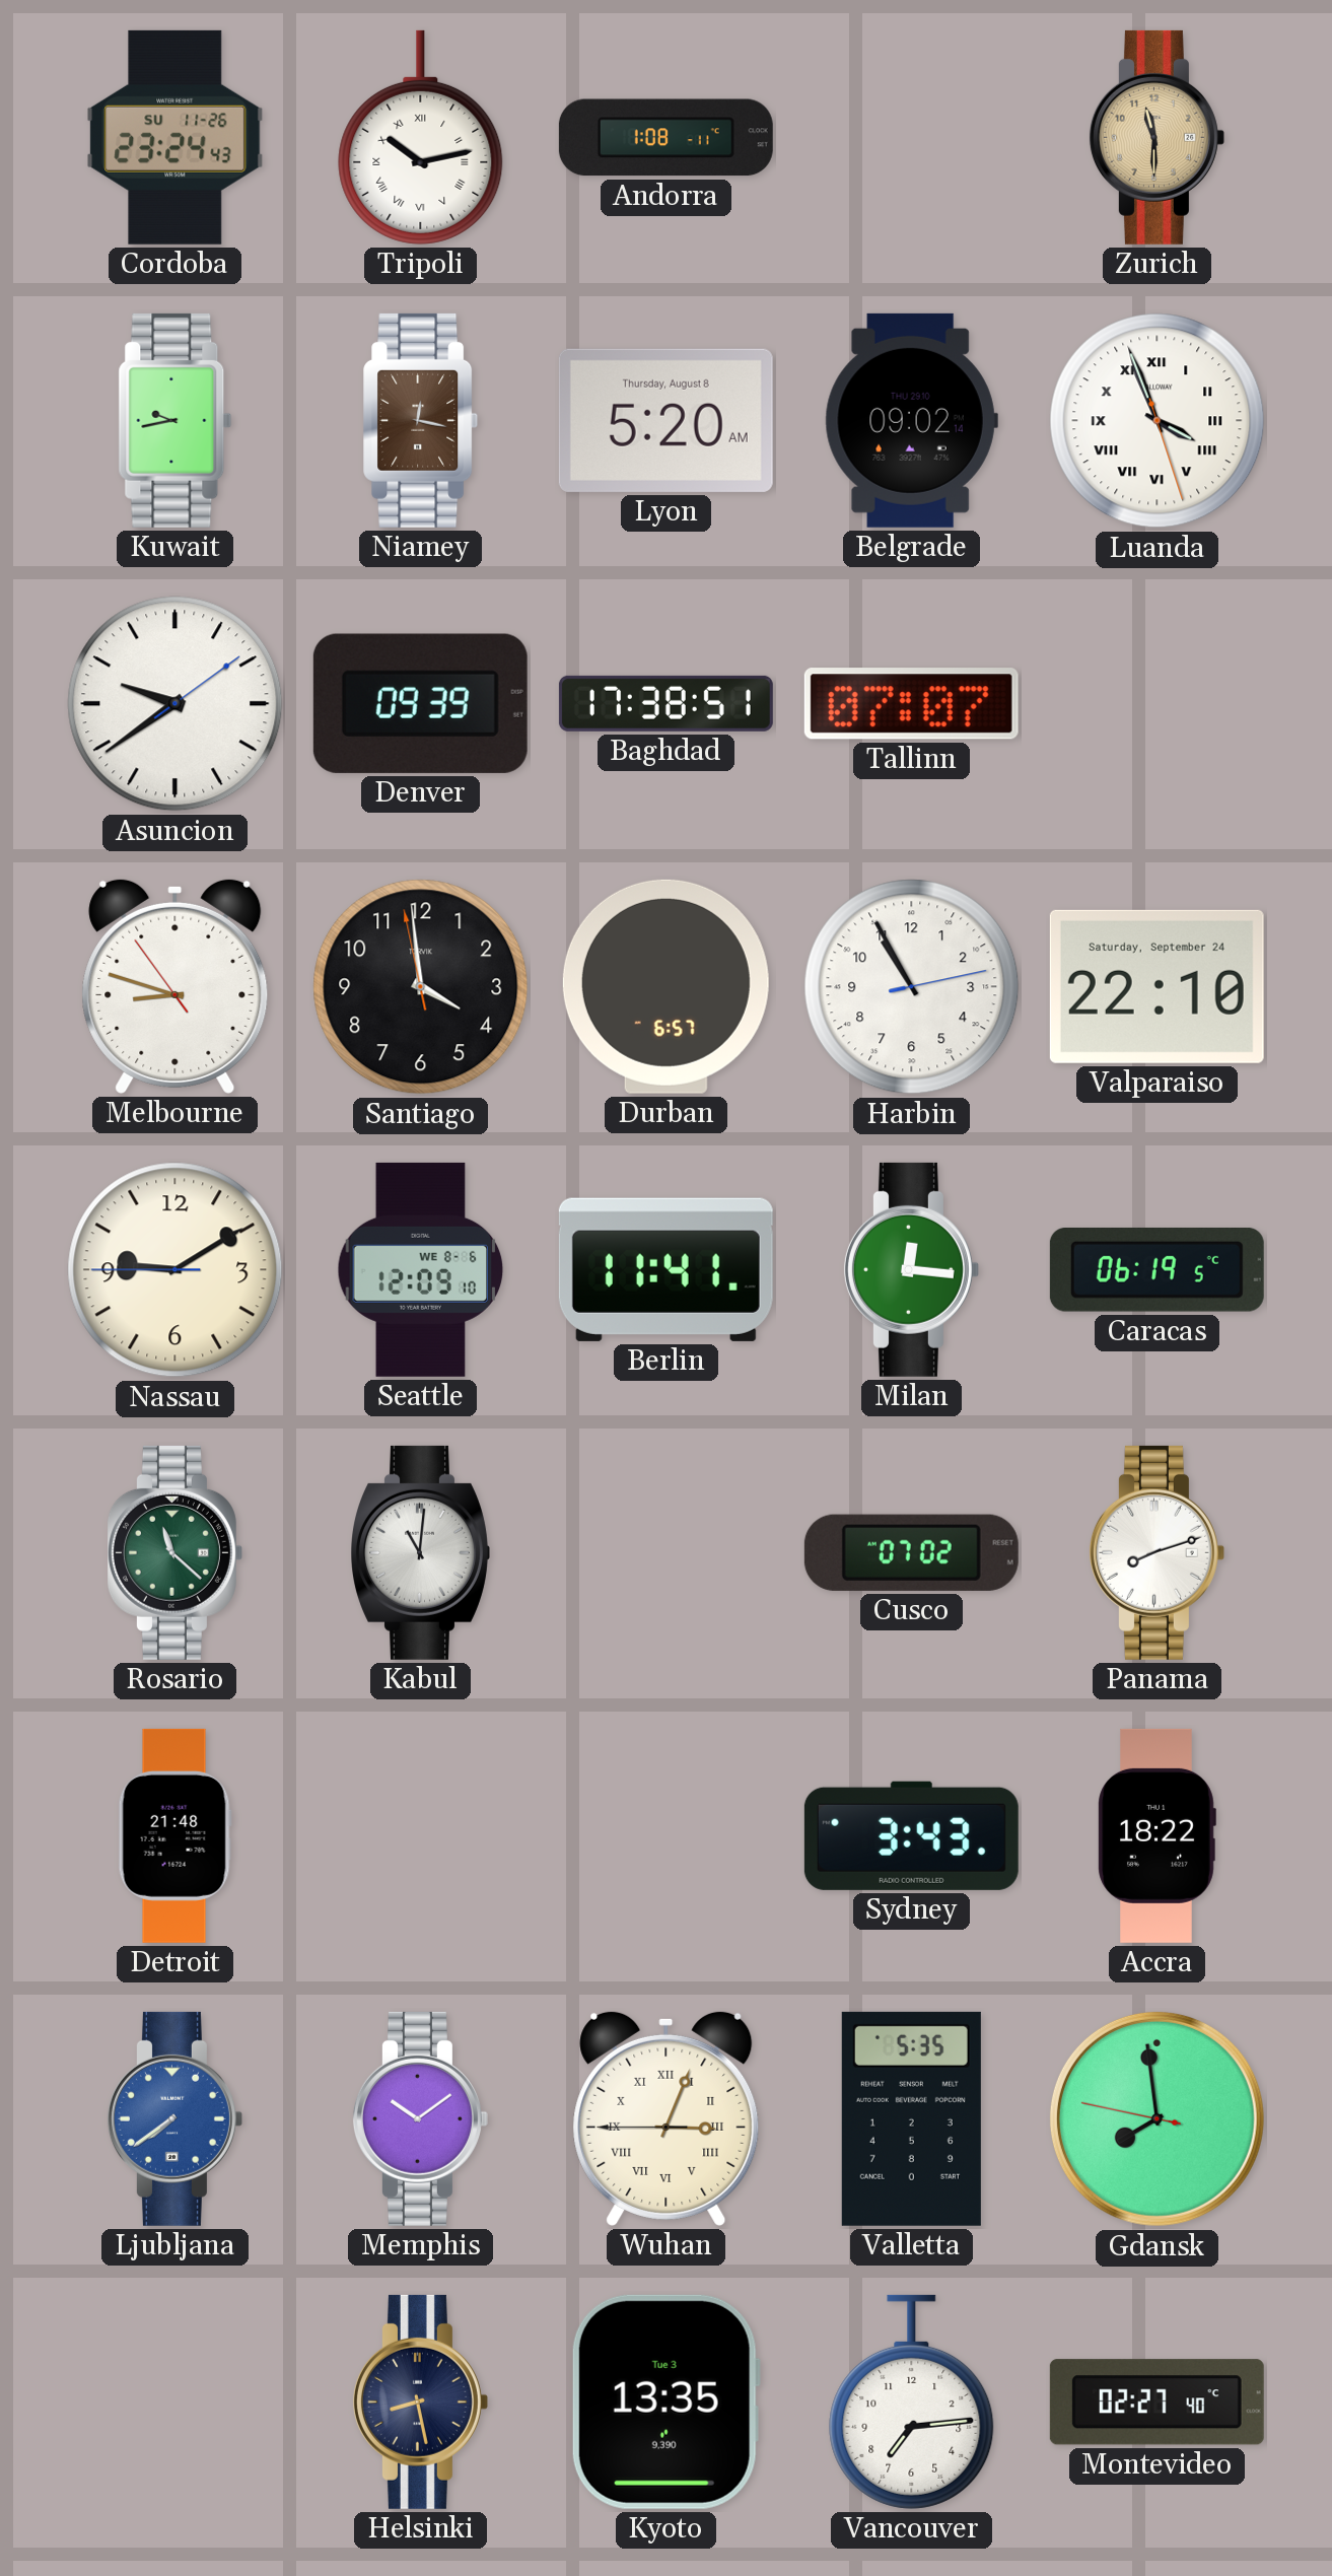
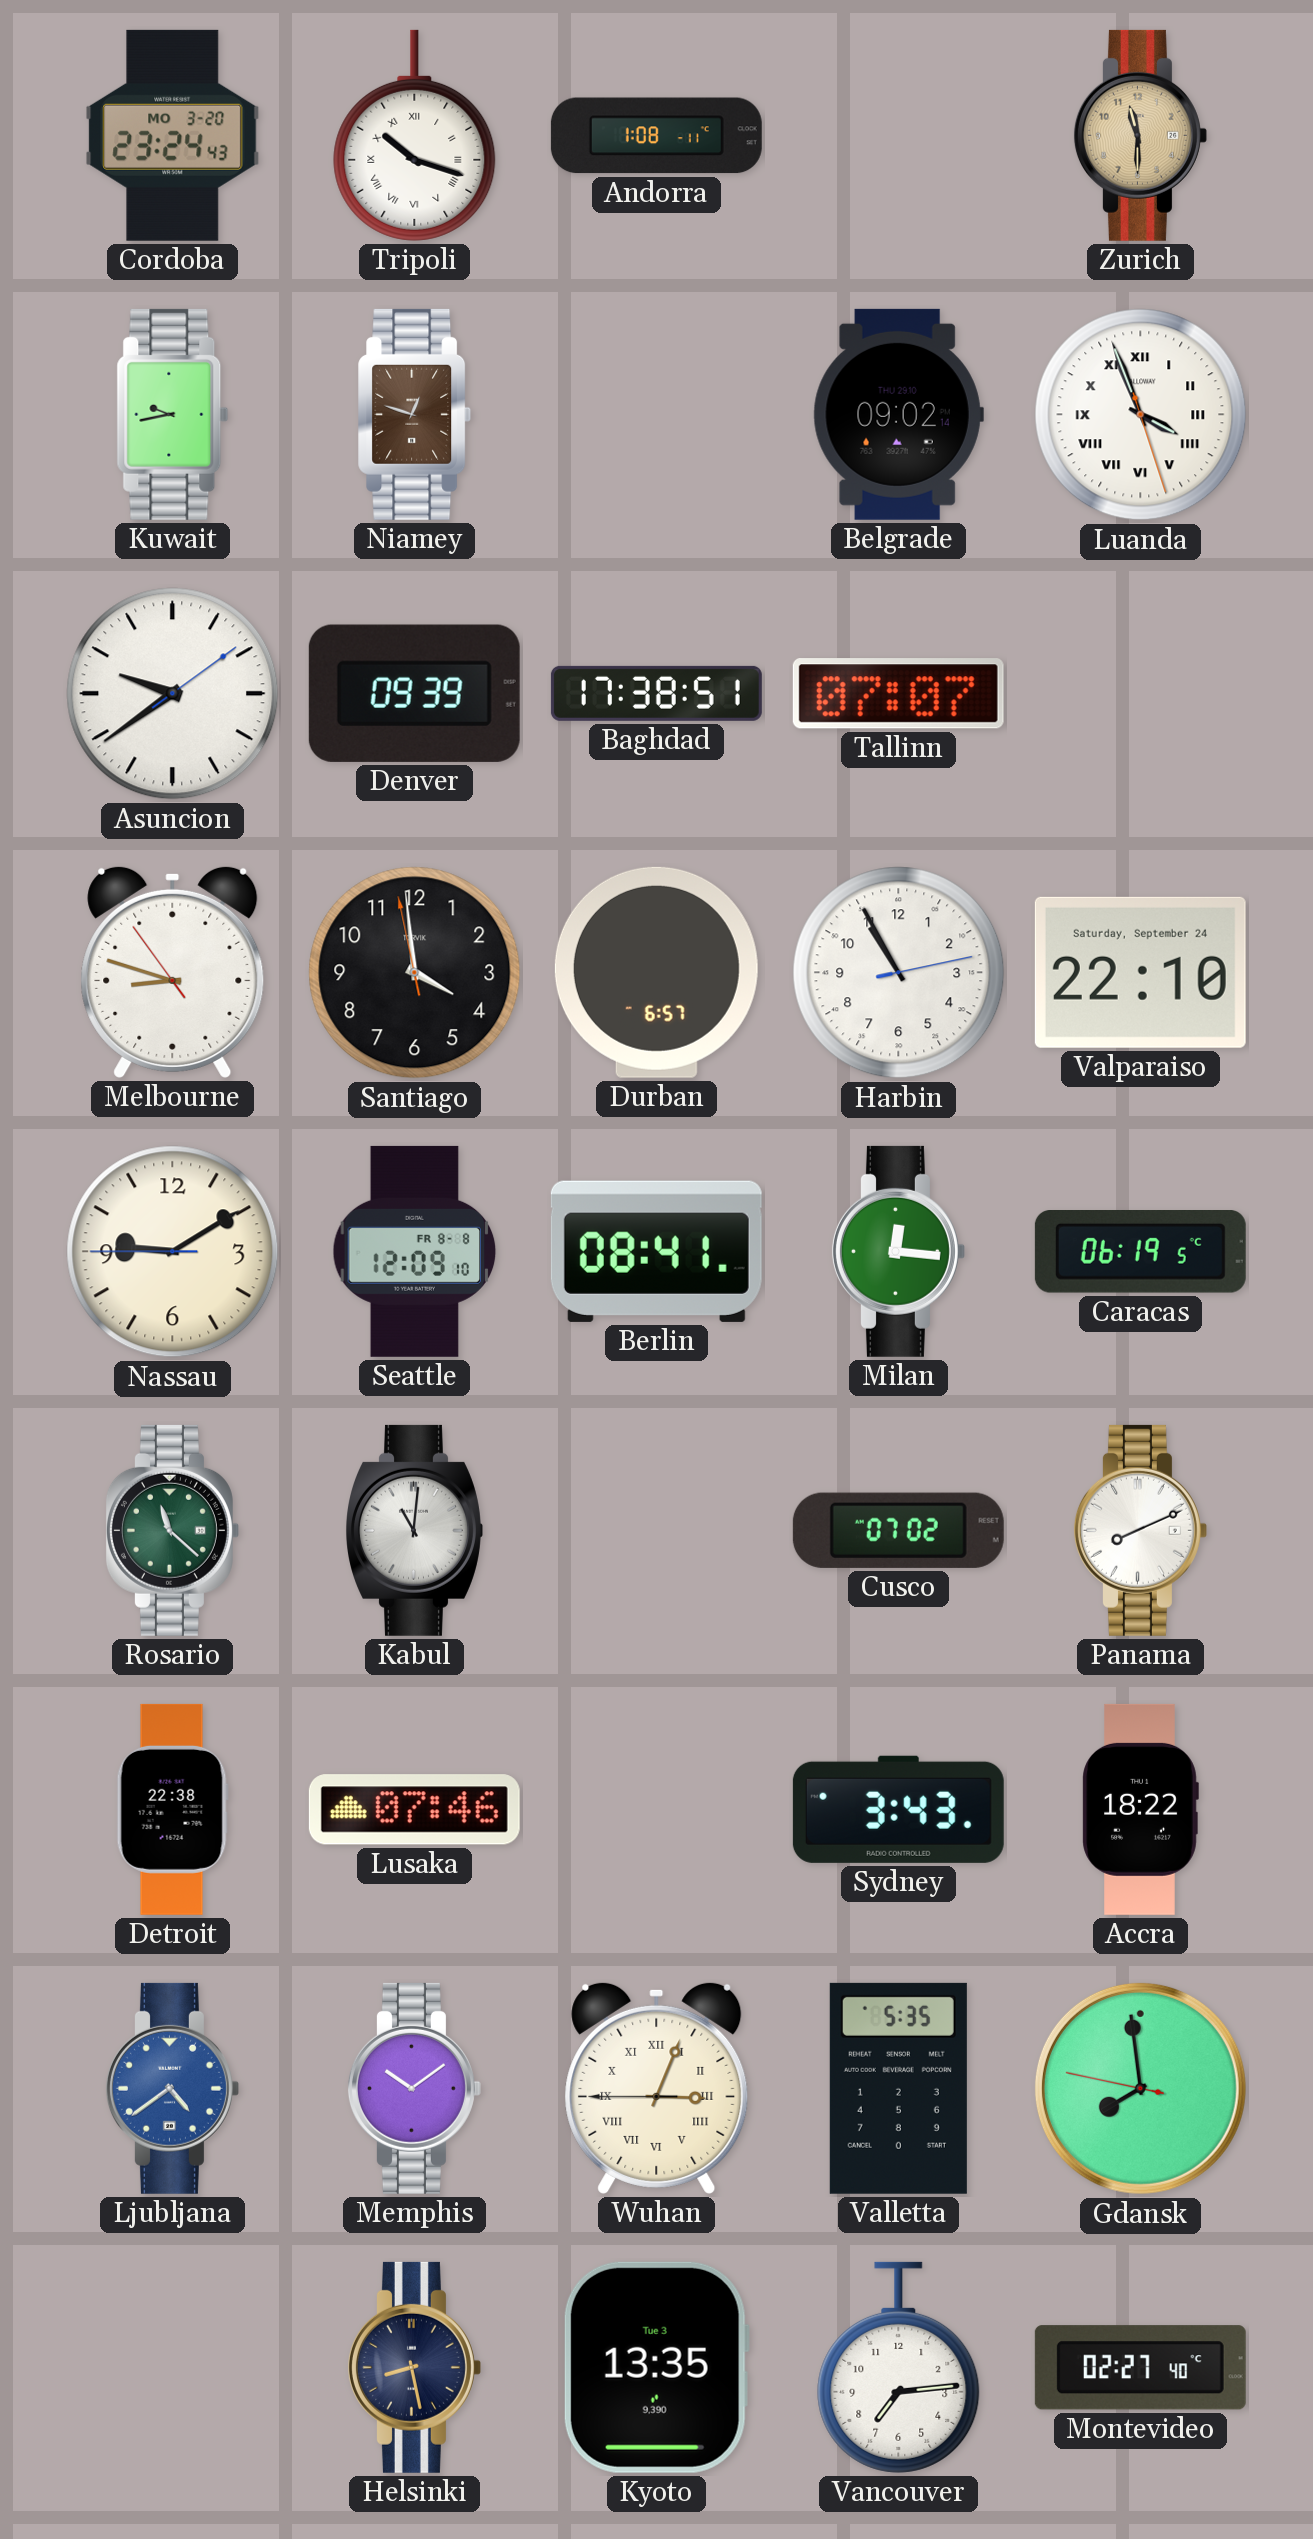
Cordoba date: SU 11-26 -> MO 3-20
Tripoli: 10:13 -> 10:18
Niamey: 12:17 -> 12:48
Lyon: 5:20 -> none
Seattle date: WE 8-6 -> FR 8-8
Berlin: 11:41 -> 08:41
Panama: 8:12 -> 8:11
Detroit: 21:48 -> 22:38
Lusaka: none -> 07:46
Ljubljana: 7:39 -> 4:39
